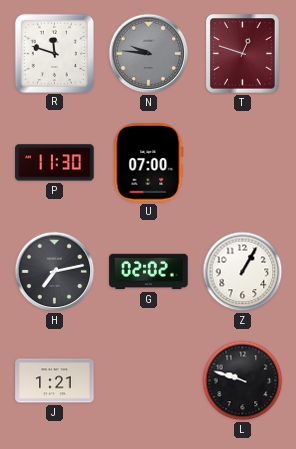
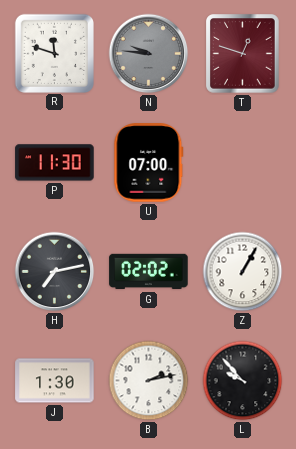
J: 1:21 -> 1:30
B: none -> 2:13
L: 9:48 -> 9:53
